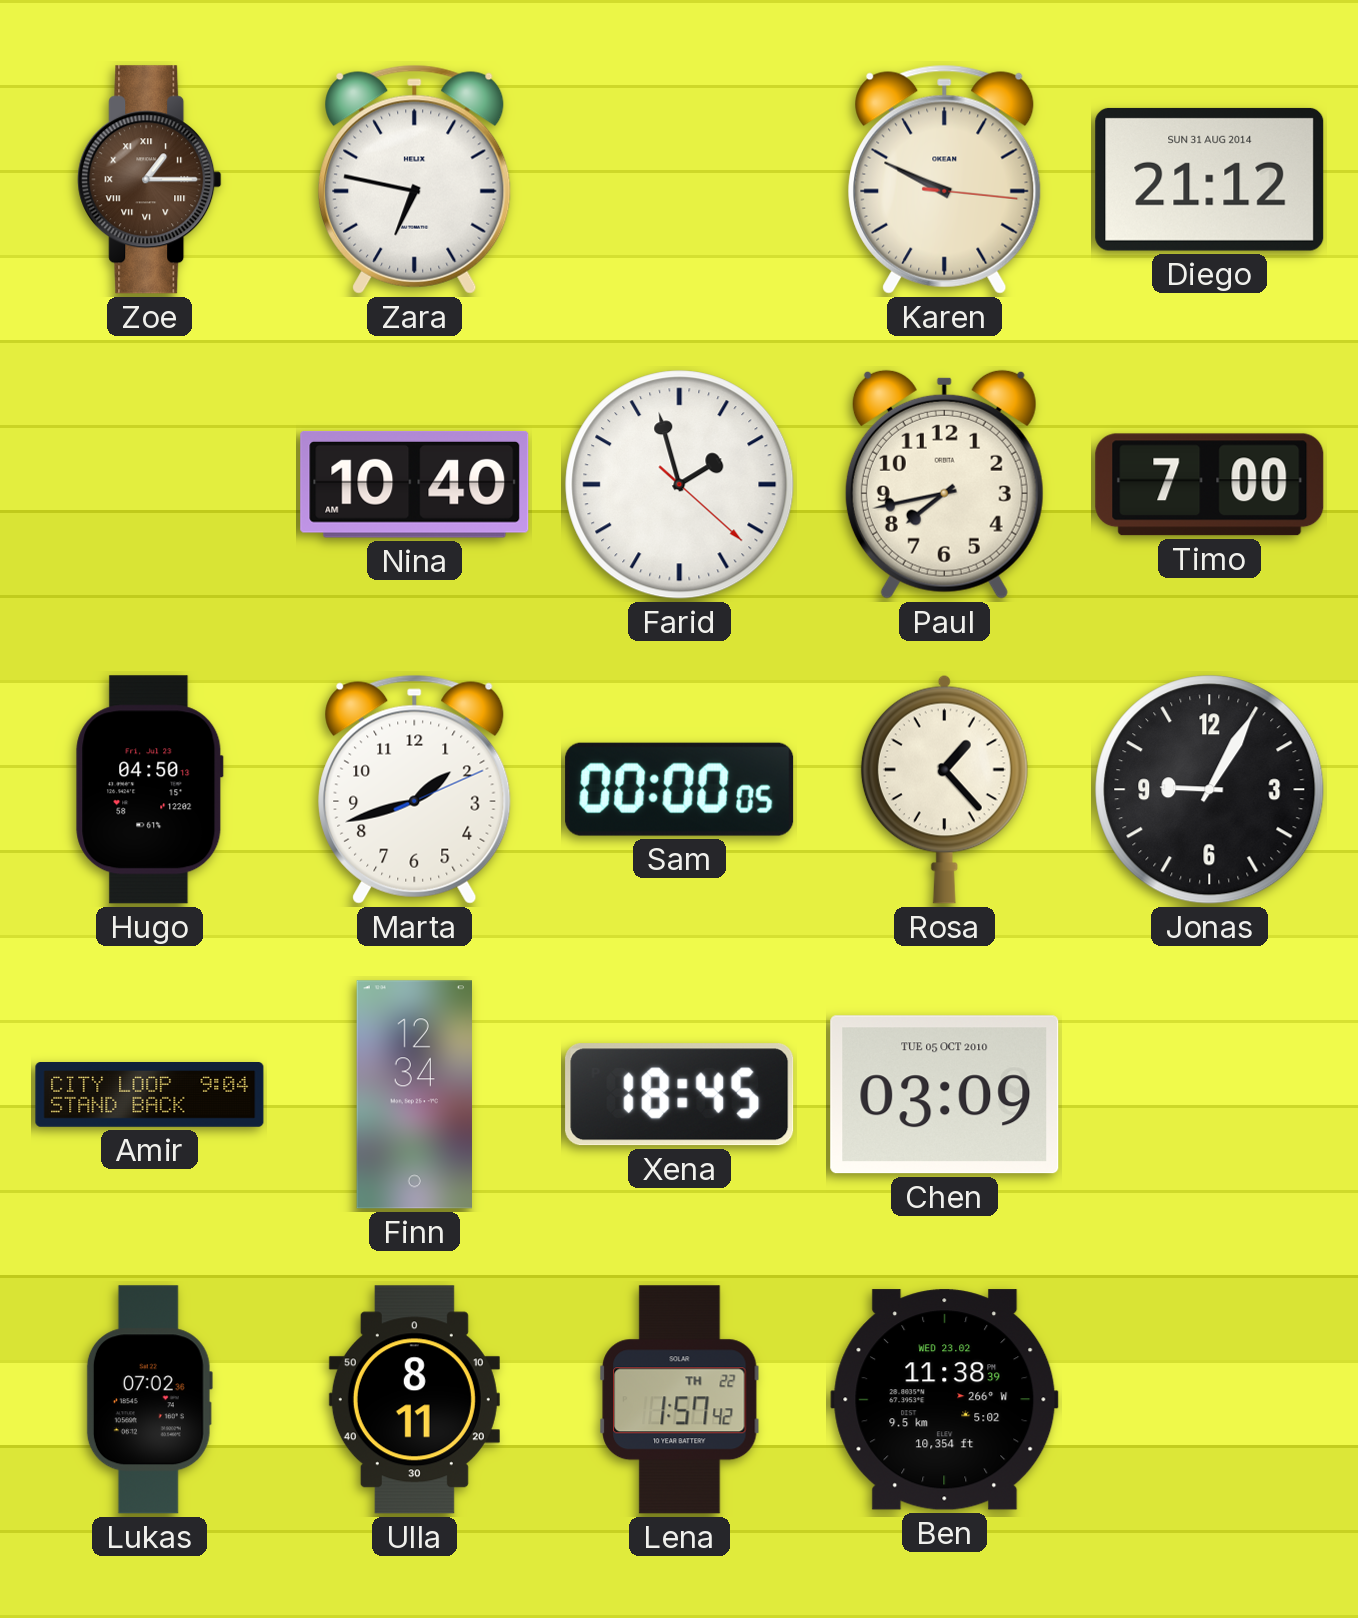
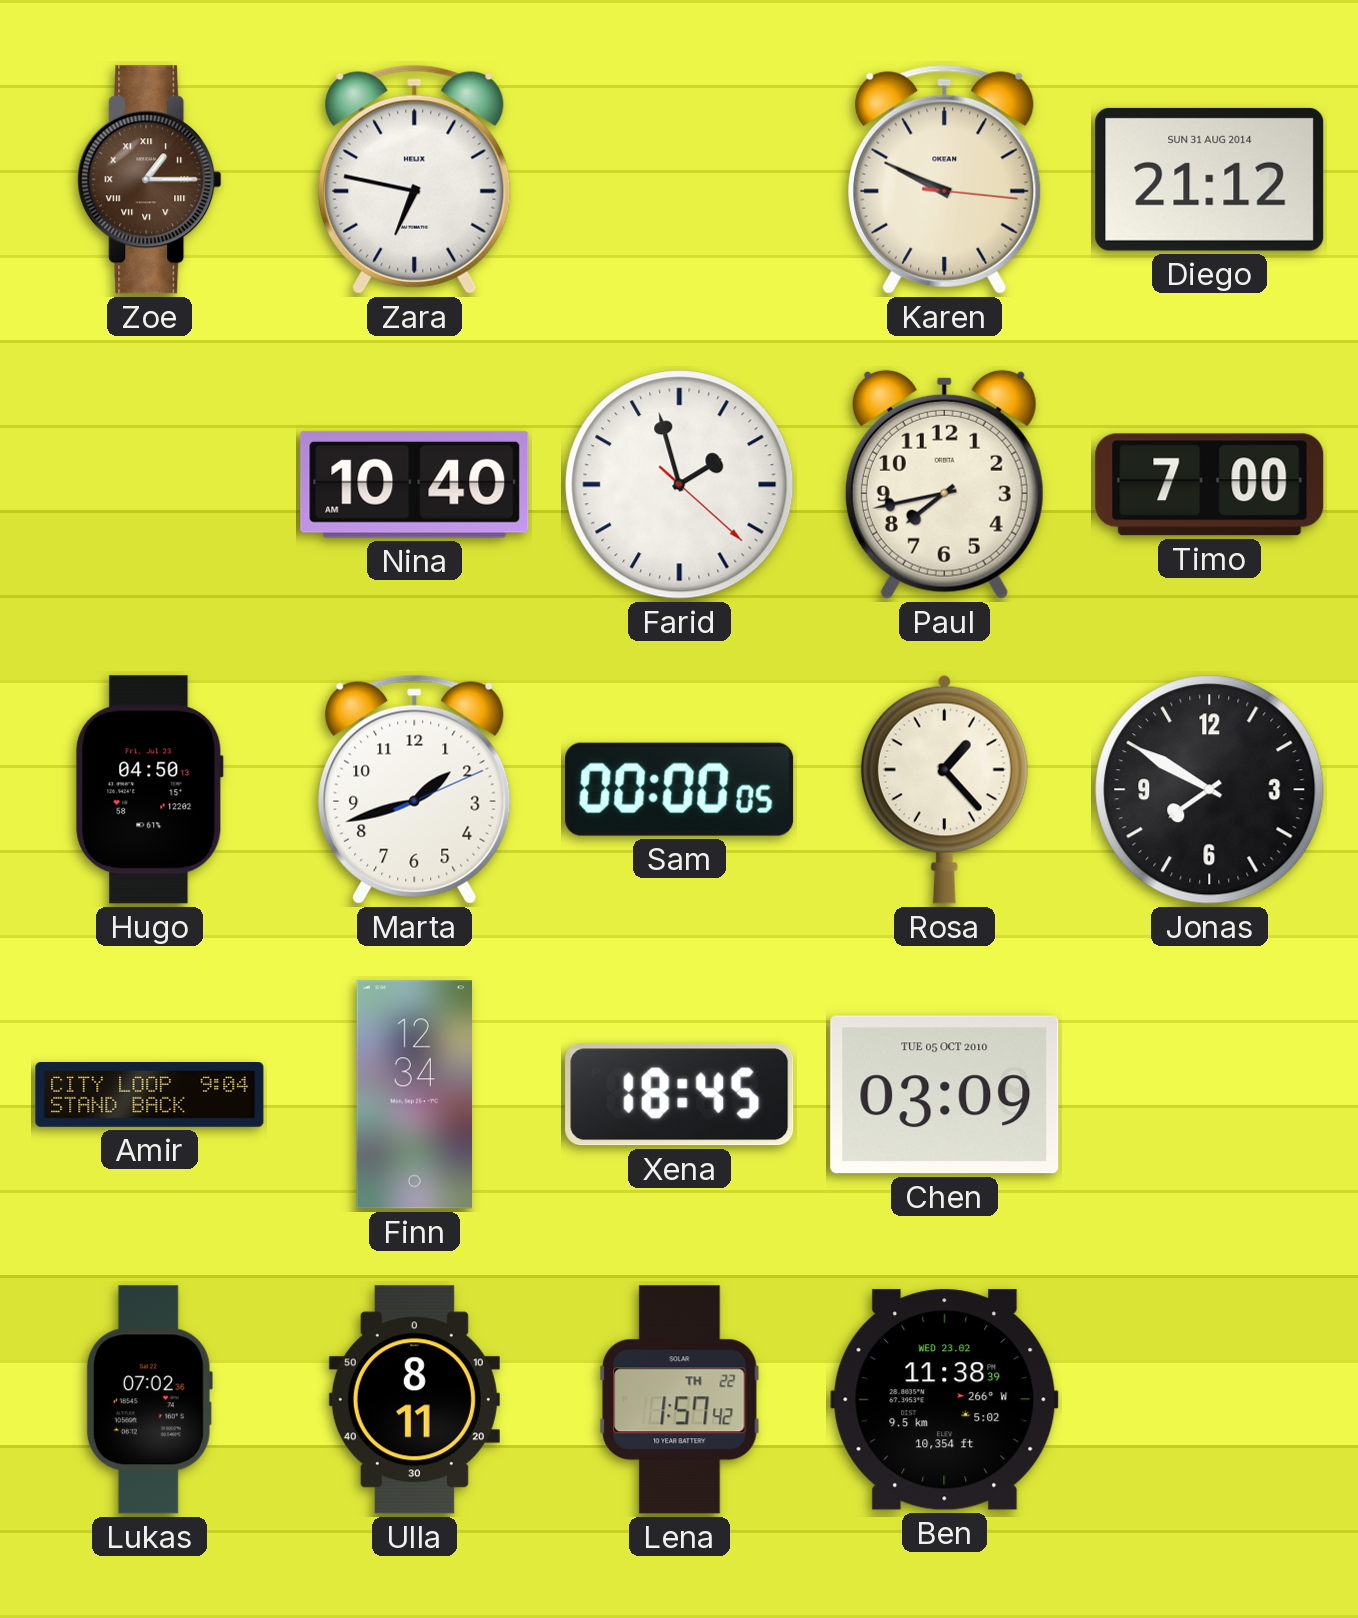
Jonas: 9:05 -> 7:50
